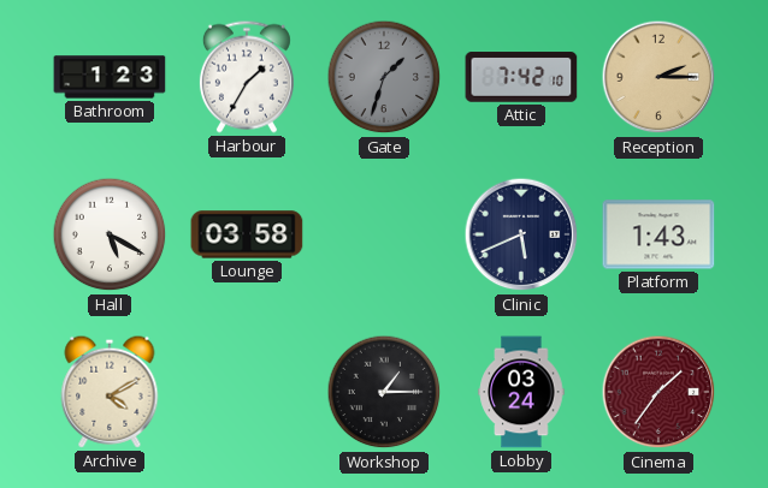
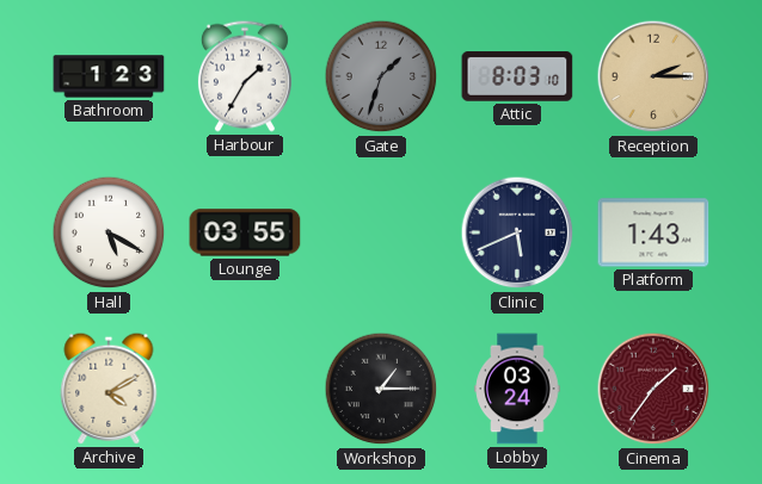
Attic: 7:42 -> 8:03
Lounge: 03:58 -> 03:55
